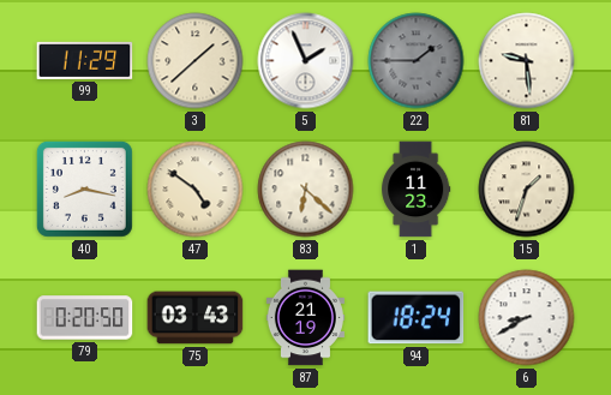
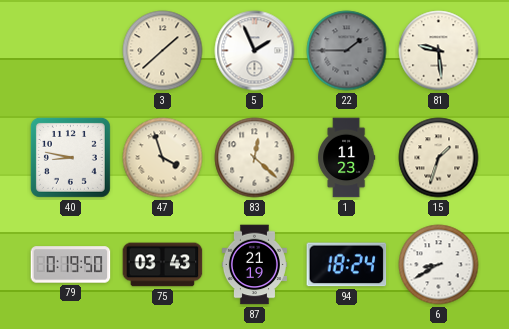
99: 11:29 -> none
40: 8:17 -> 8:47
47: 4:51 -> 3:57
83: 6:22 -> 12:22
79: 0:20 -> 0:19
